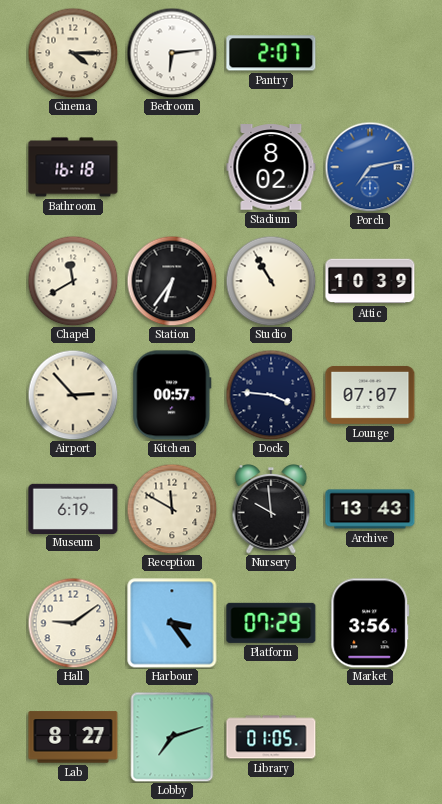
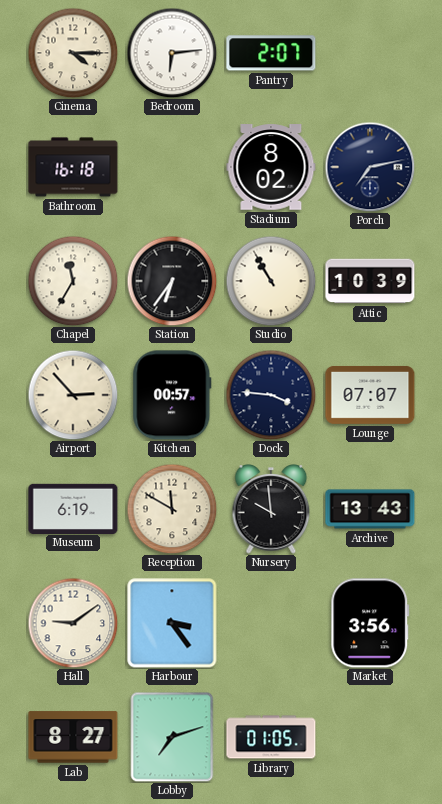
Porch dial: blue -> navy
Chapel: 11:40 -> 11:35
Platform: 07:29 -> none
